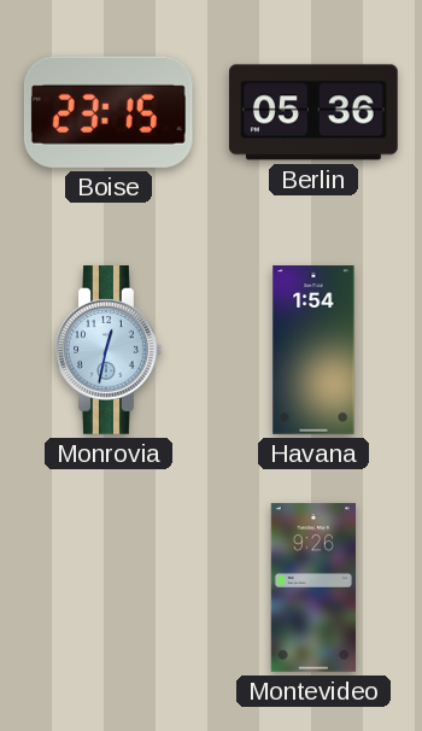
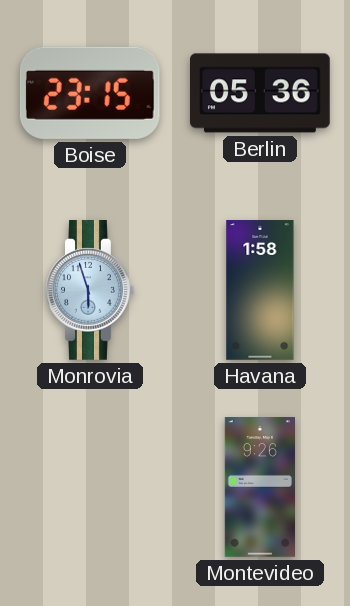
Monrovia: 12:32 -> 5:57
Havana: 1:54 -> 1:58
